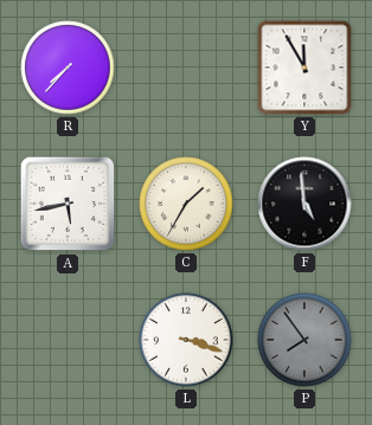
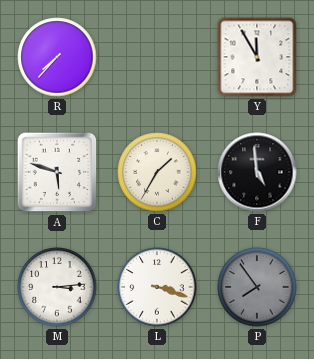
A: 5:43 -> 5:48
M: none -> 3:14
